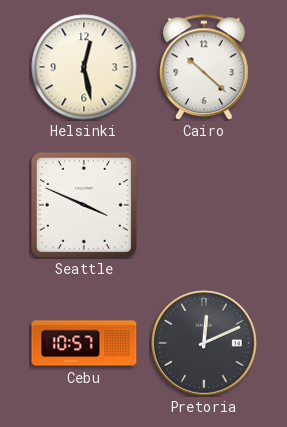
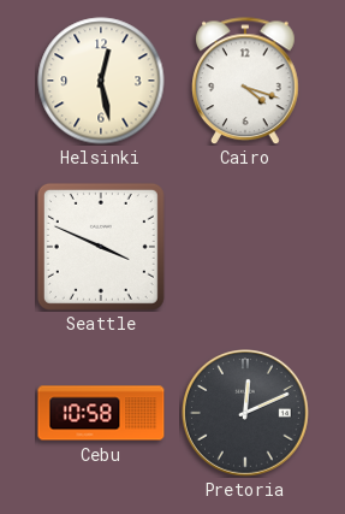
Cairo: 10:22 -> 4:18
Cebu: 10:57 -> 10:58
